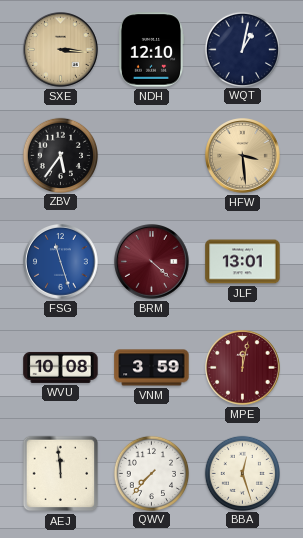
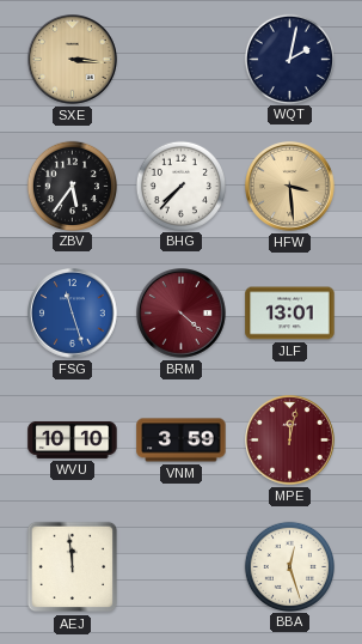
NDH: 12:10 -> none
WQT: 1:02 -> 2:02
BHG: none -> 7:37
WVU: 10:08 -> 10:10
QWV: 7:37 -> none
